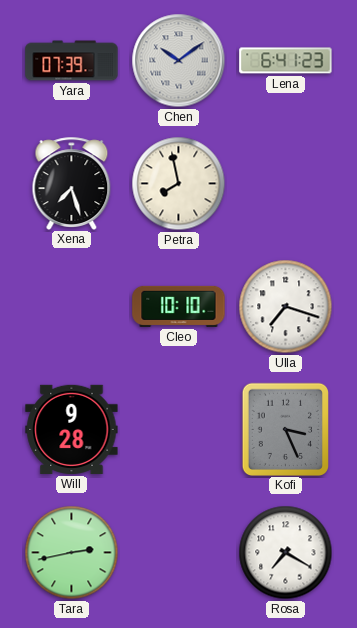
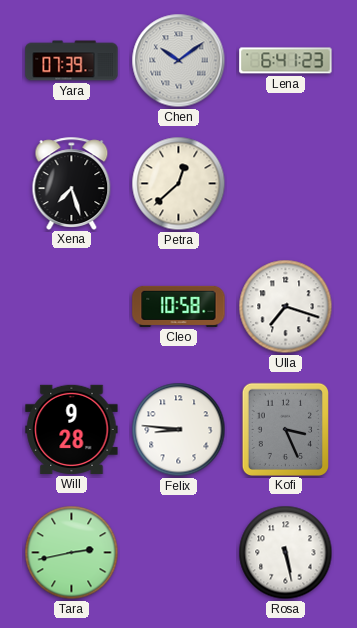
Petra: 7:58 -> 12:38
Cleo: 10:10 -> 10:58
Felix: none -> 8:46
Rosa: 7:20 -> 5:28
